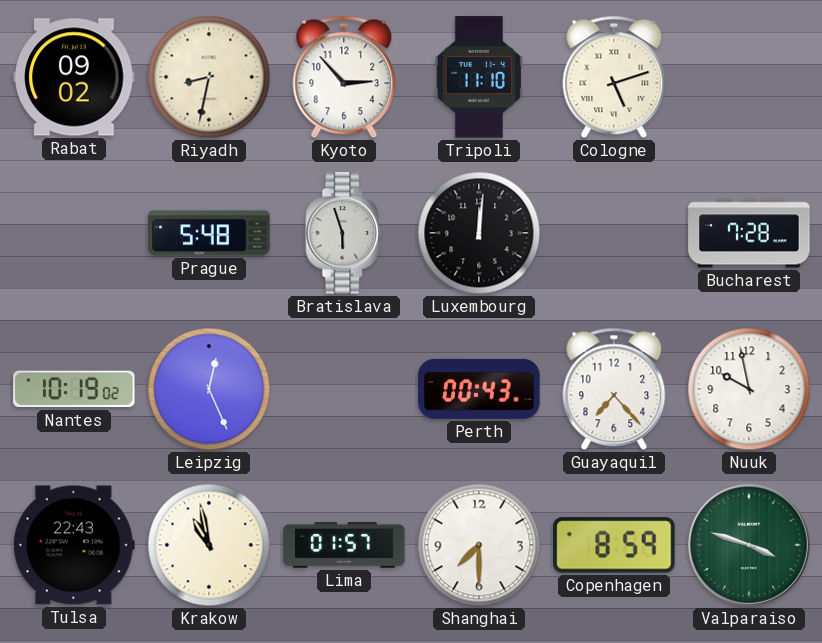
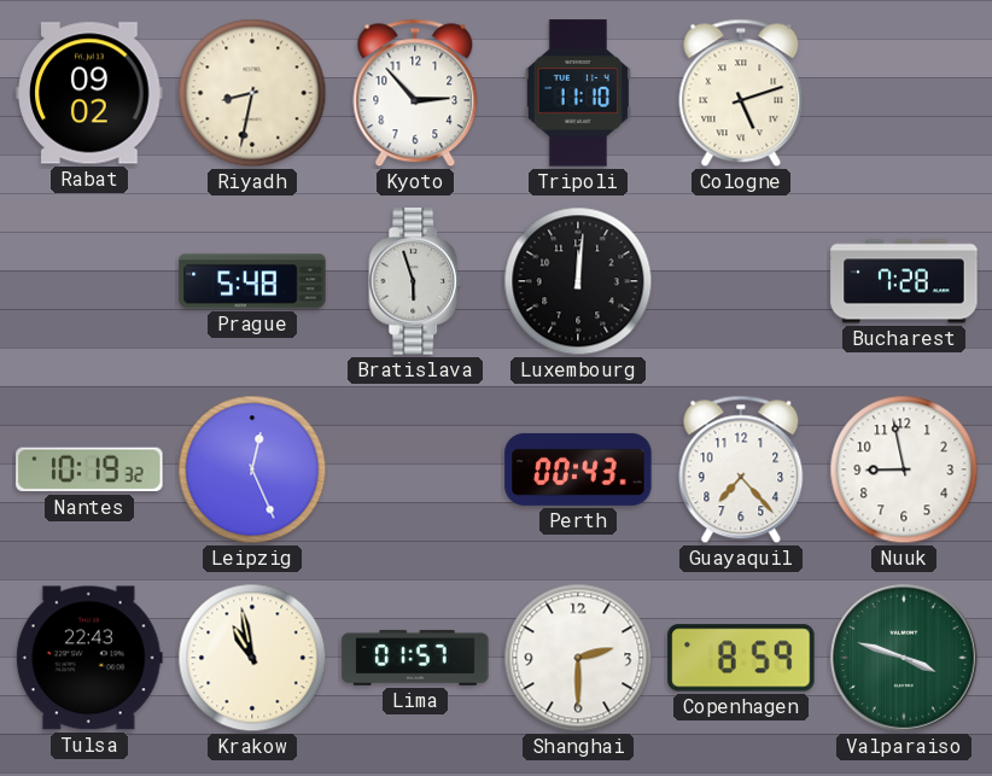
Nantes: 10:19:02 -> 10:19:32
Nuuk: 9:58 -> 8:58
Shanghai: 7:30 -> 2:30
